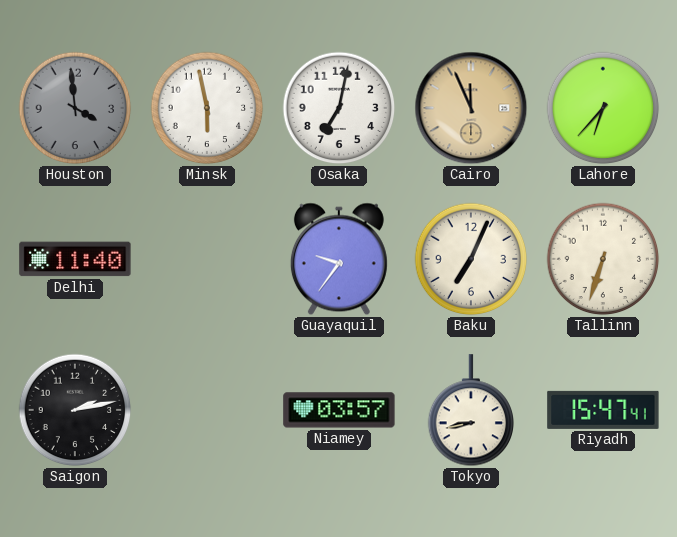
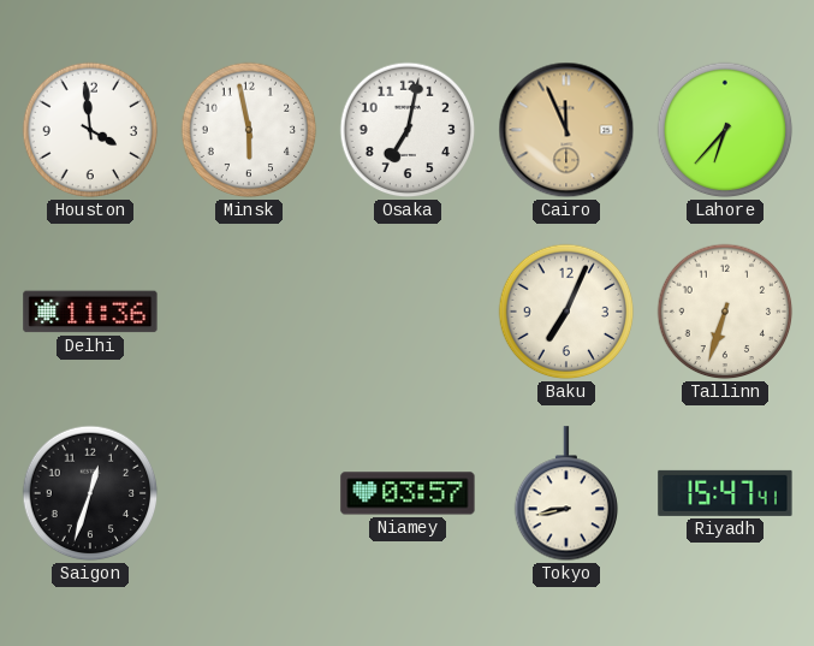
Houston dial: grey -> white
Delhi: 11:40 -> 11:36
Guayaquil: 9:36 -> none
Saigon: 2:13 -> 12:33
